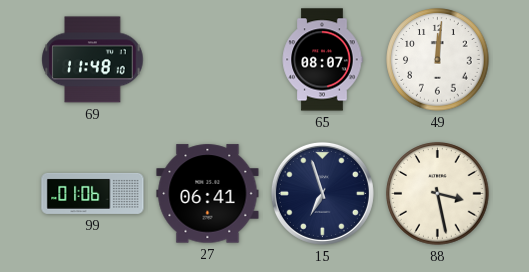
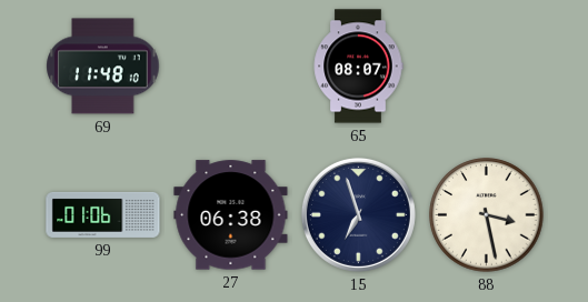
49: 12:01 -> none
27: 06:41 -> 06:38
